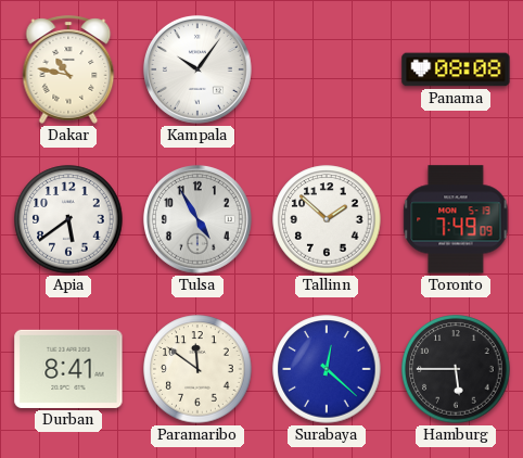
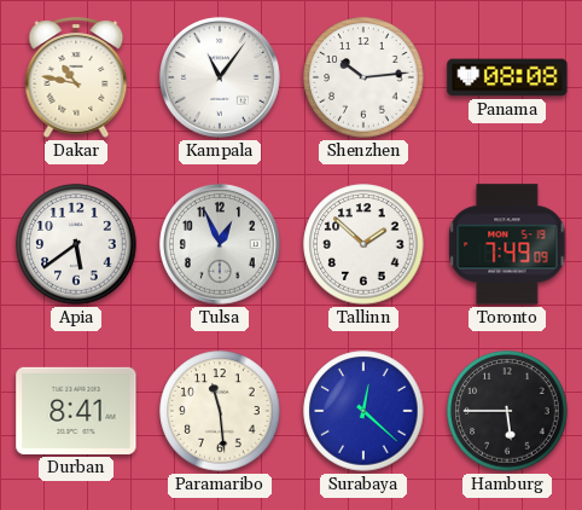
Kampala: 10:06 -> 11:06
Shenzhen: none -> 10:14
Tulsa: 4:55 -> 12:56
Paramaribo: 11:51 -> 11:29
